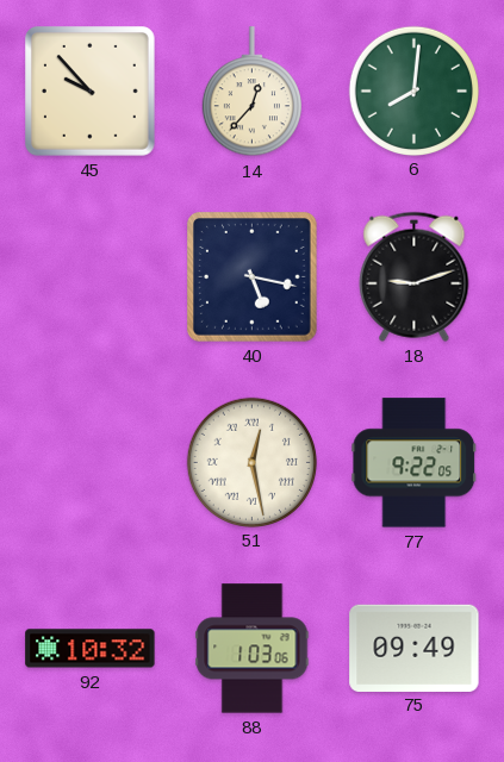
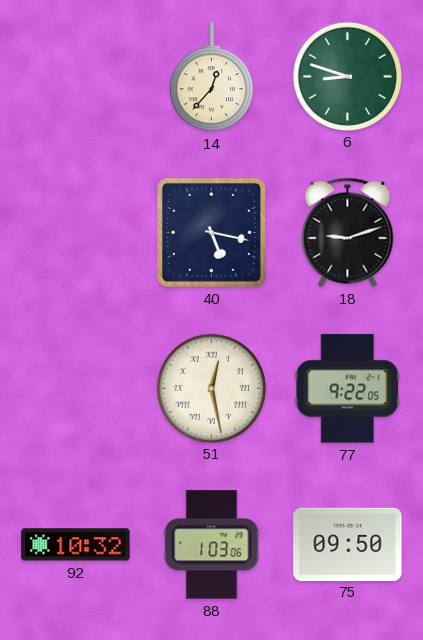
45: 9:53 -> none
6: 8:01 -> 8:48
75: 09:49 -> 09:50
